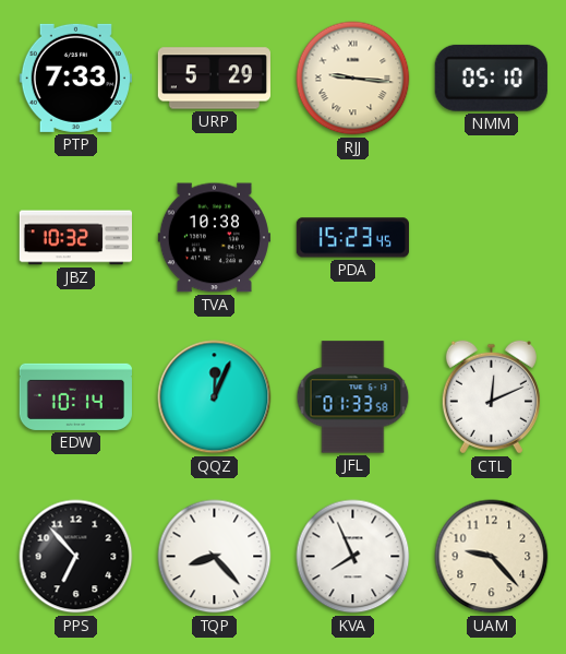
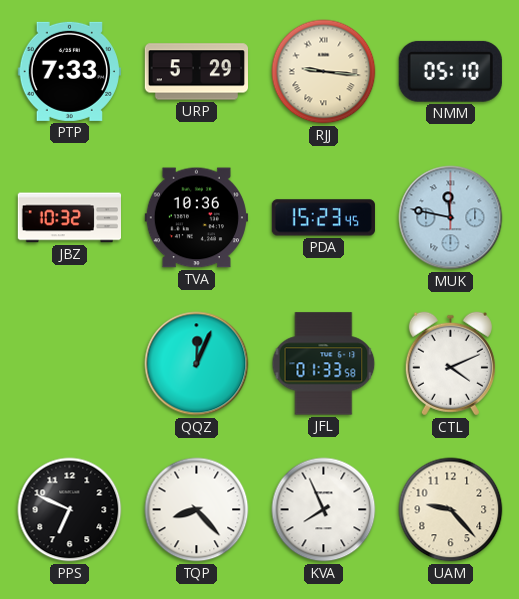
TVA: 10:38 -> 10:36
MUK: none -> 11:47
EDW: 10:14 -> none
CTL: 12:11 -> 4:11
PPS: 6:53 -> 6:49
